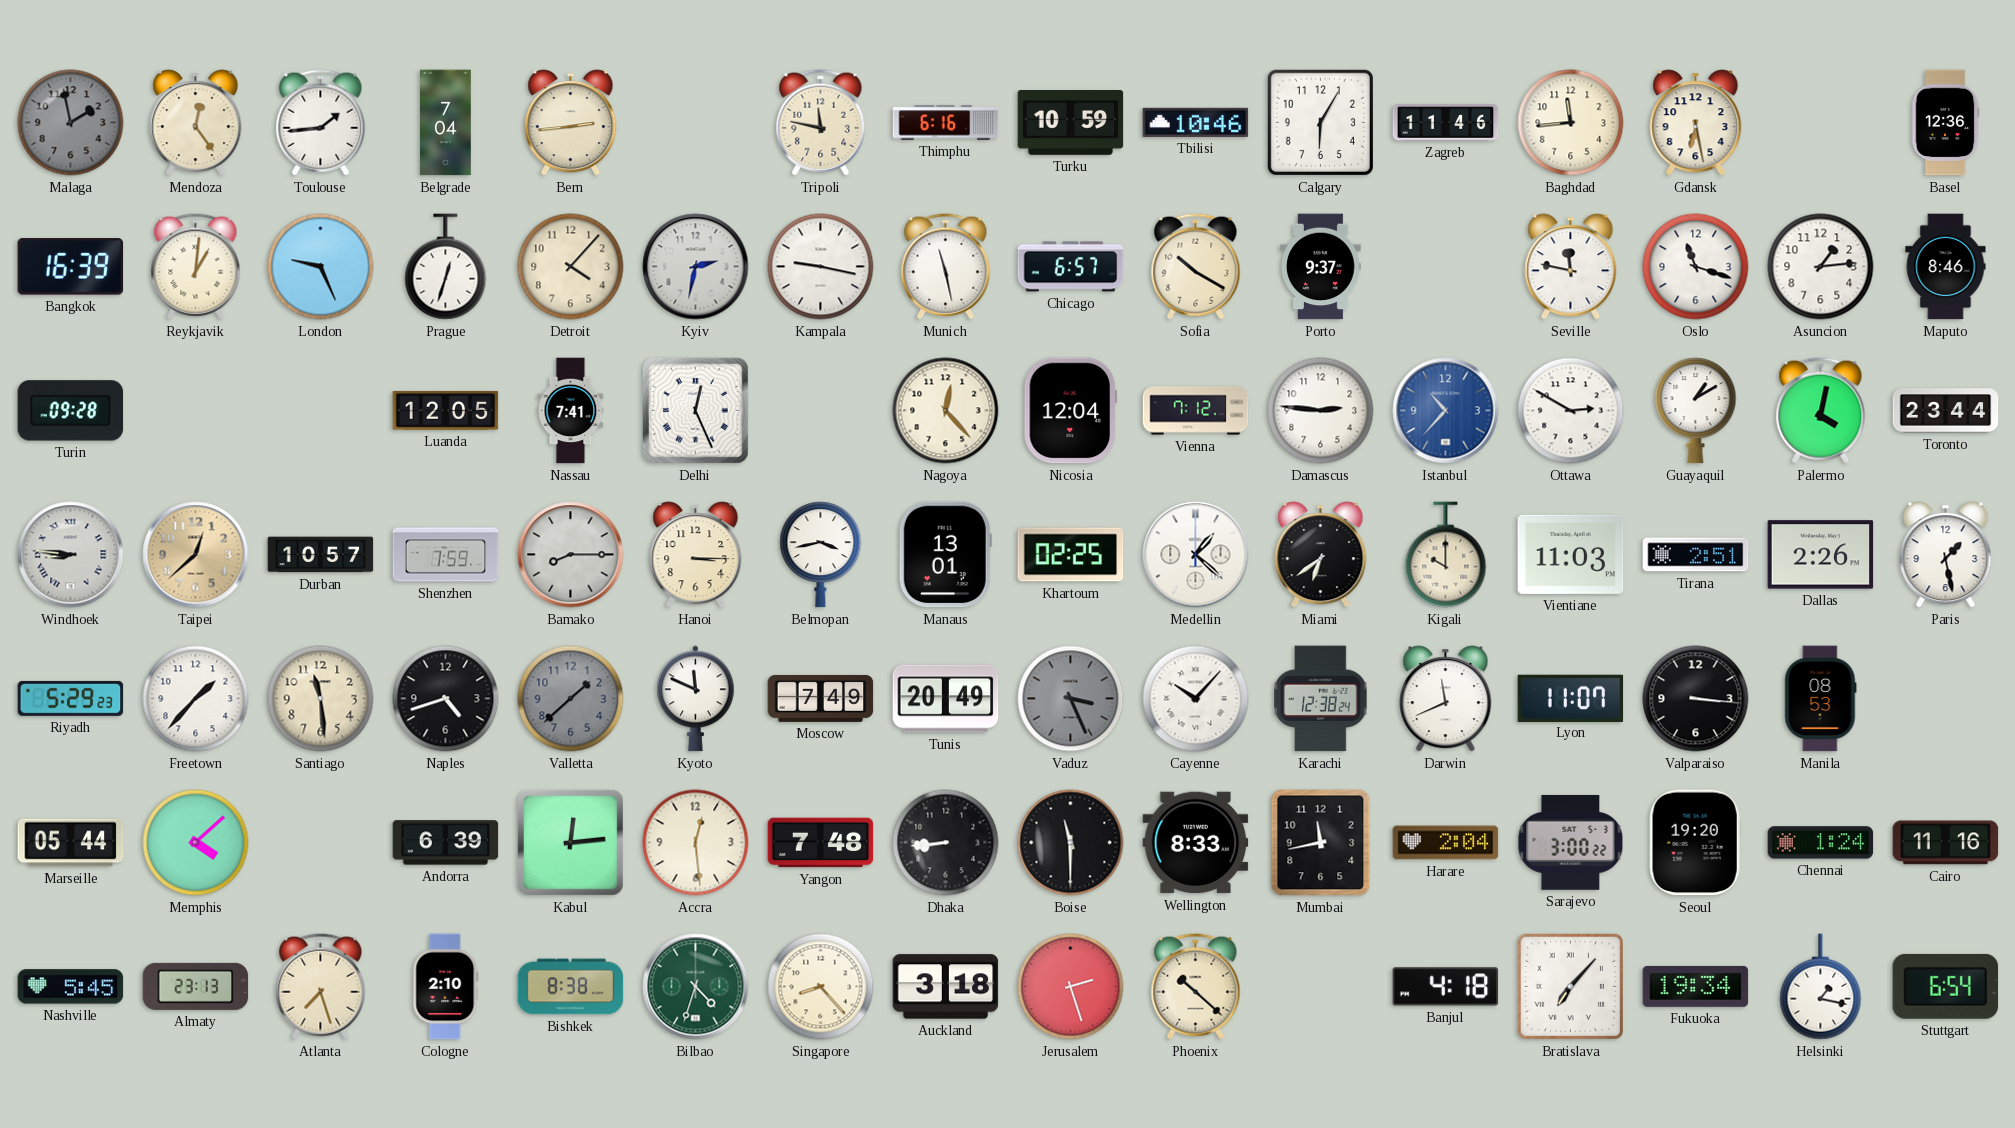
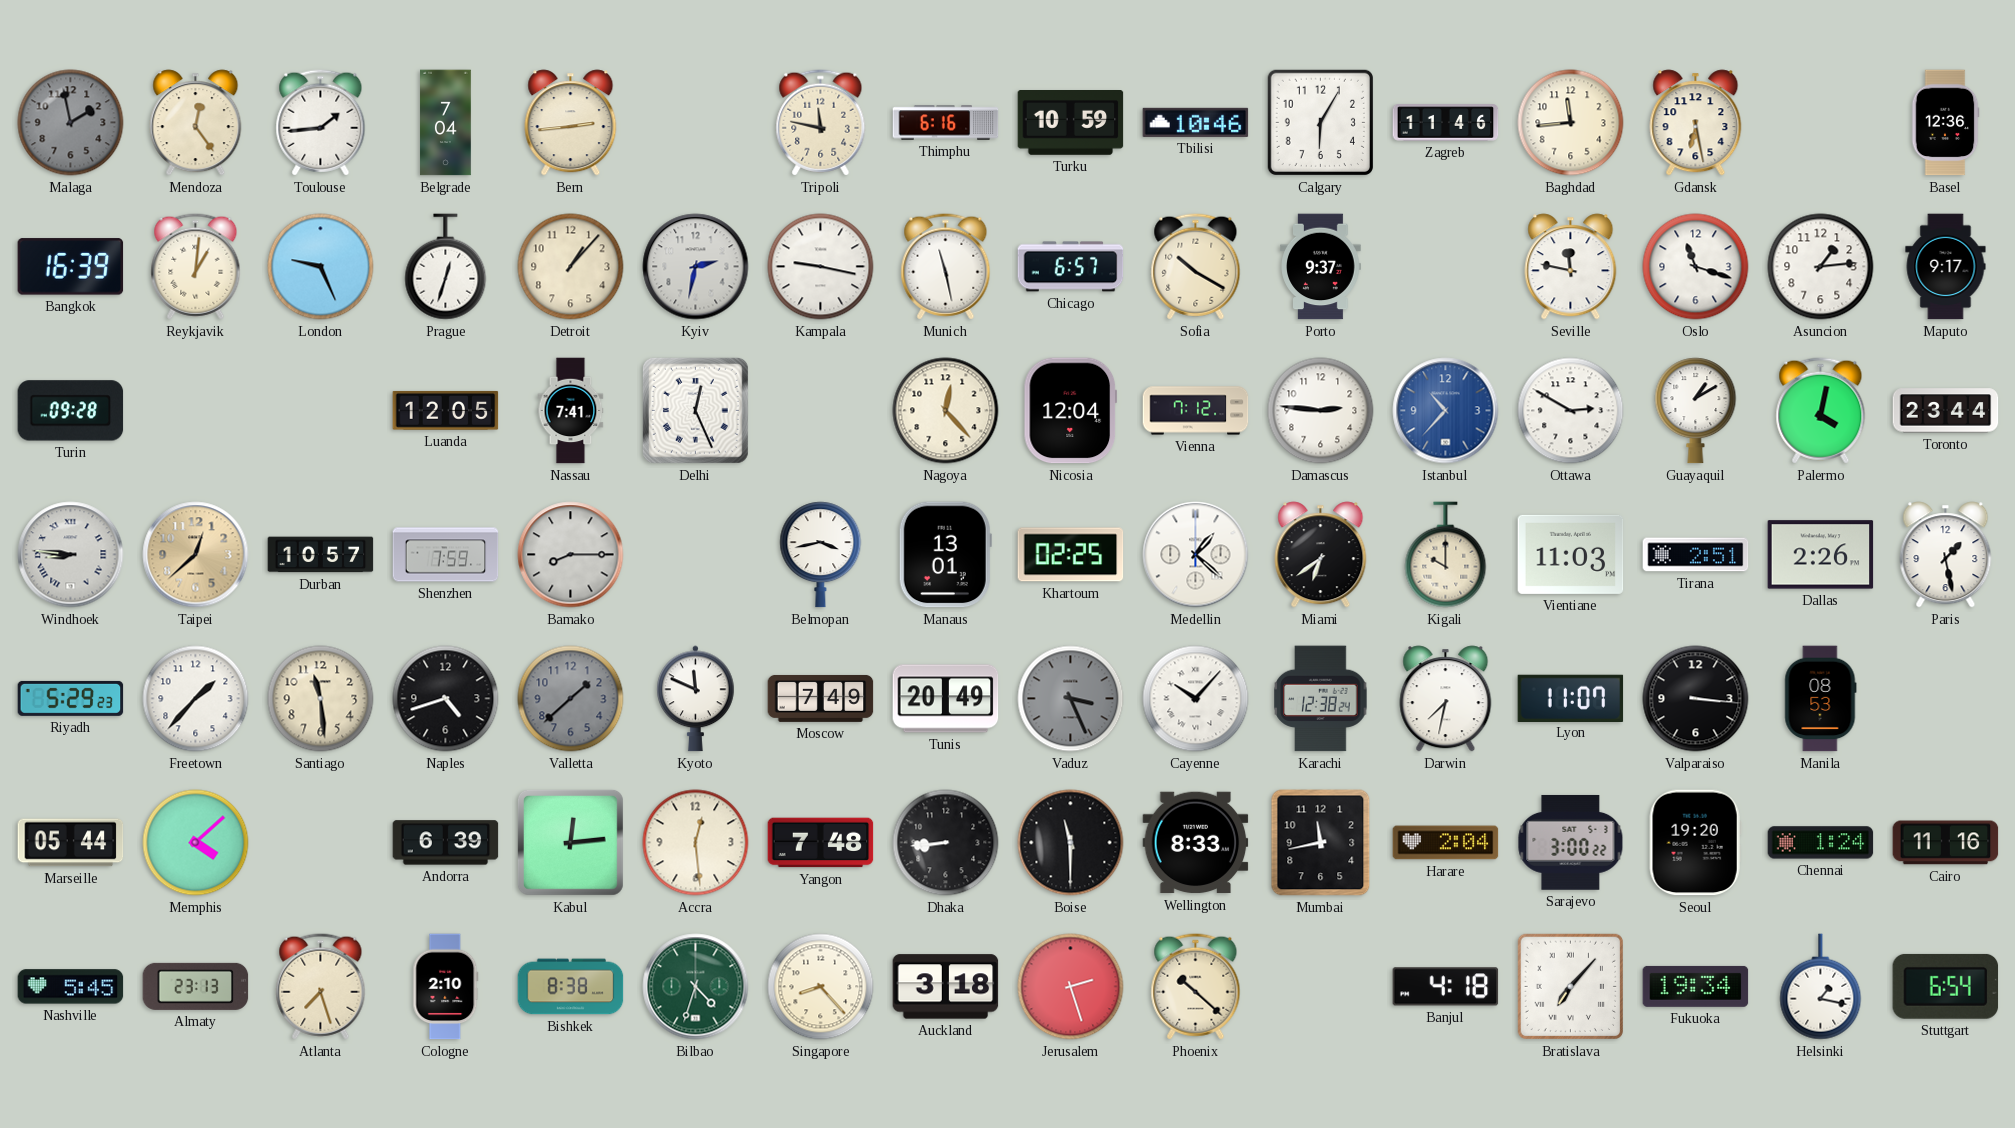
Detroit: 4:07 -> 1:07
Maputo: 8:46 -> 9:17
Hanoi: 3:15 -> none
Darwin: 11:41 -> 7:32
